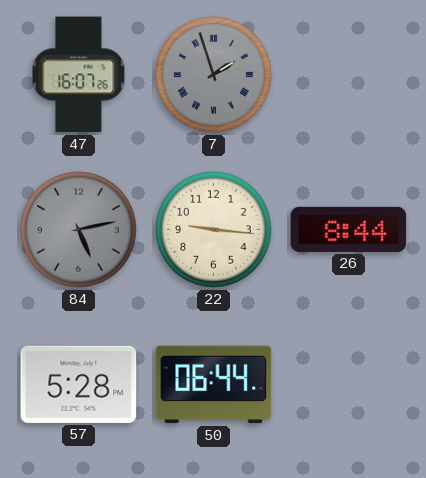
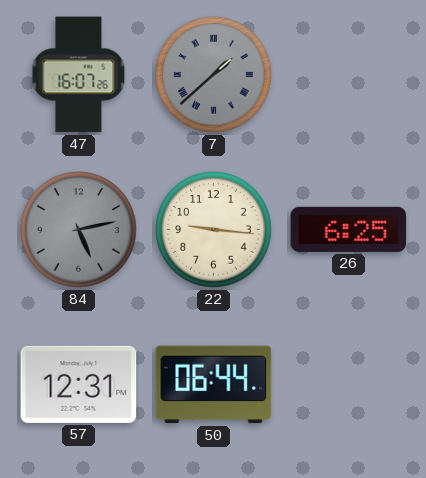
7: 1:57 -> 1:38
26: 8:44 -> 6:25
57: 5:28 -> 12:31
